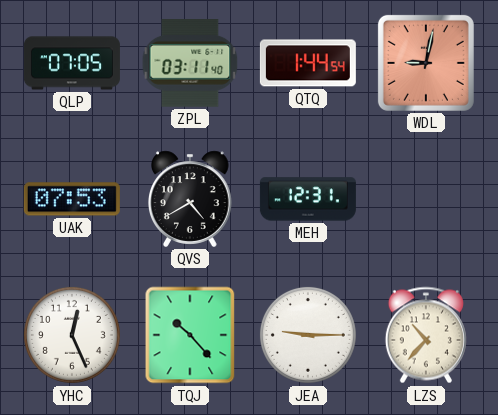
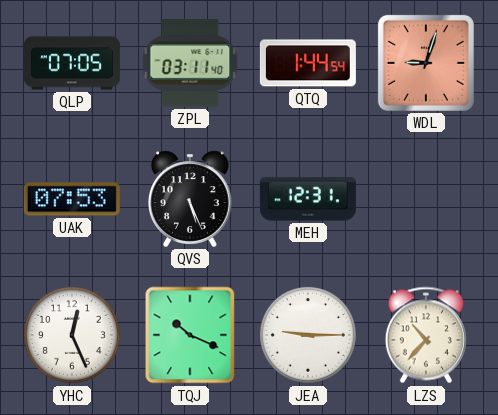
WDL: 9:02 -> 9:03
QVS: 4:40 -> 5:26
TQJ: 10:23 -> 10:19
